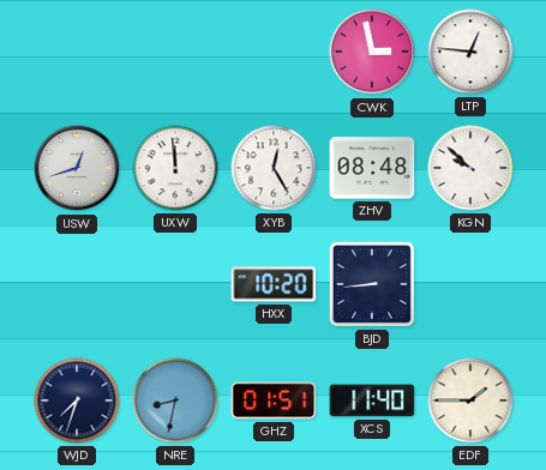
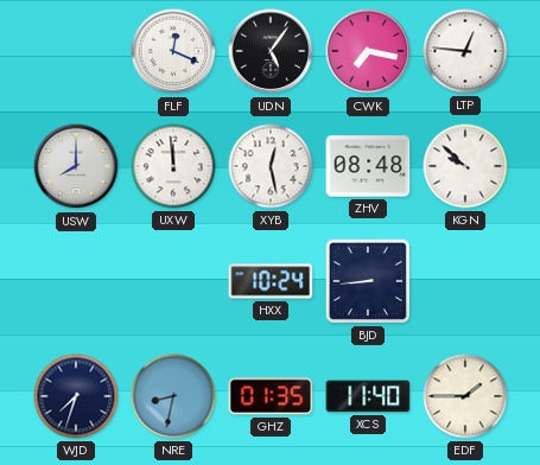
FLF: none -> 12:19
UDN: none -> 5:06
CWK: 2:58 -> 7:17
USW: 12:42 -> 8:00
XYB: 12:25 -> 12:28
HXX: 10:20 -> 10:24
GHZ: 01:51 -> 01:35
